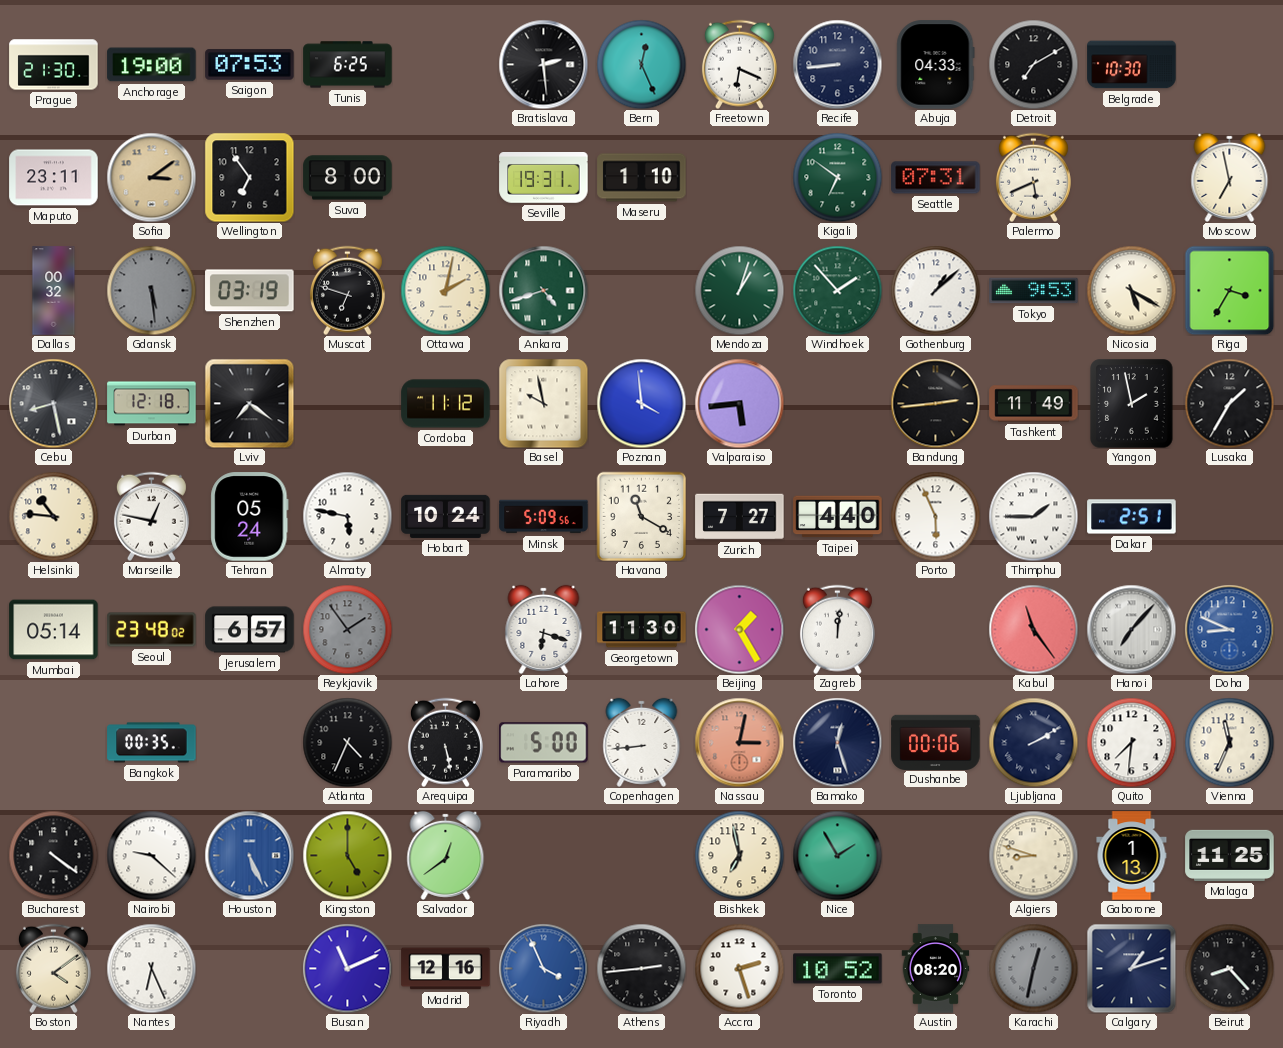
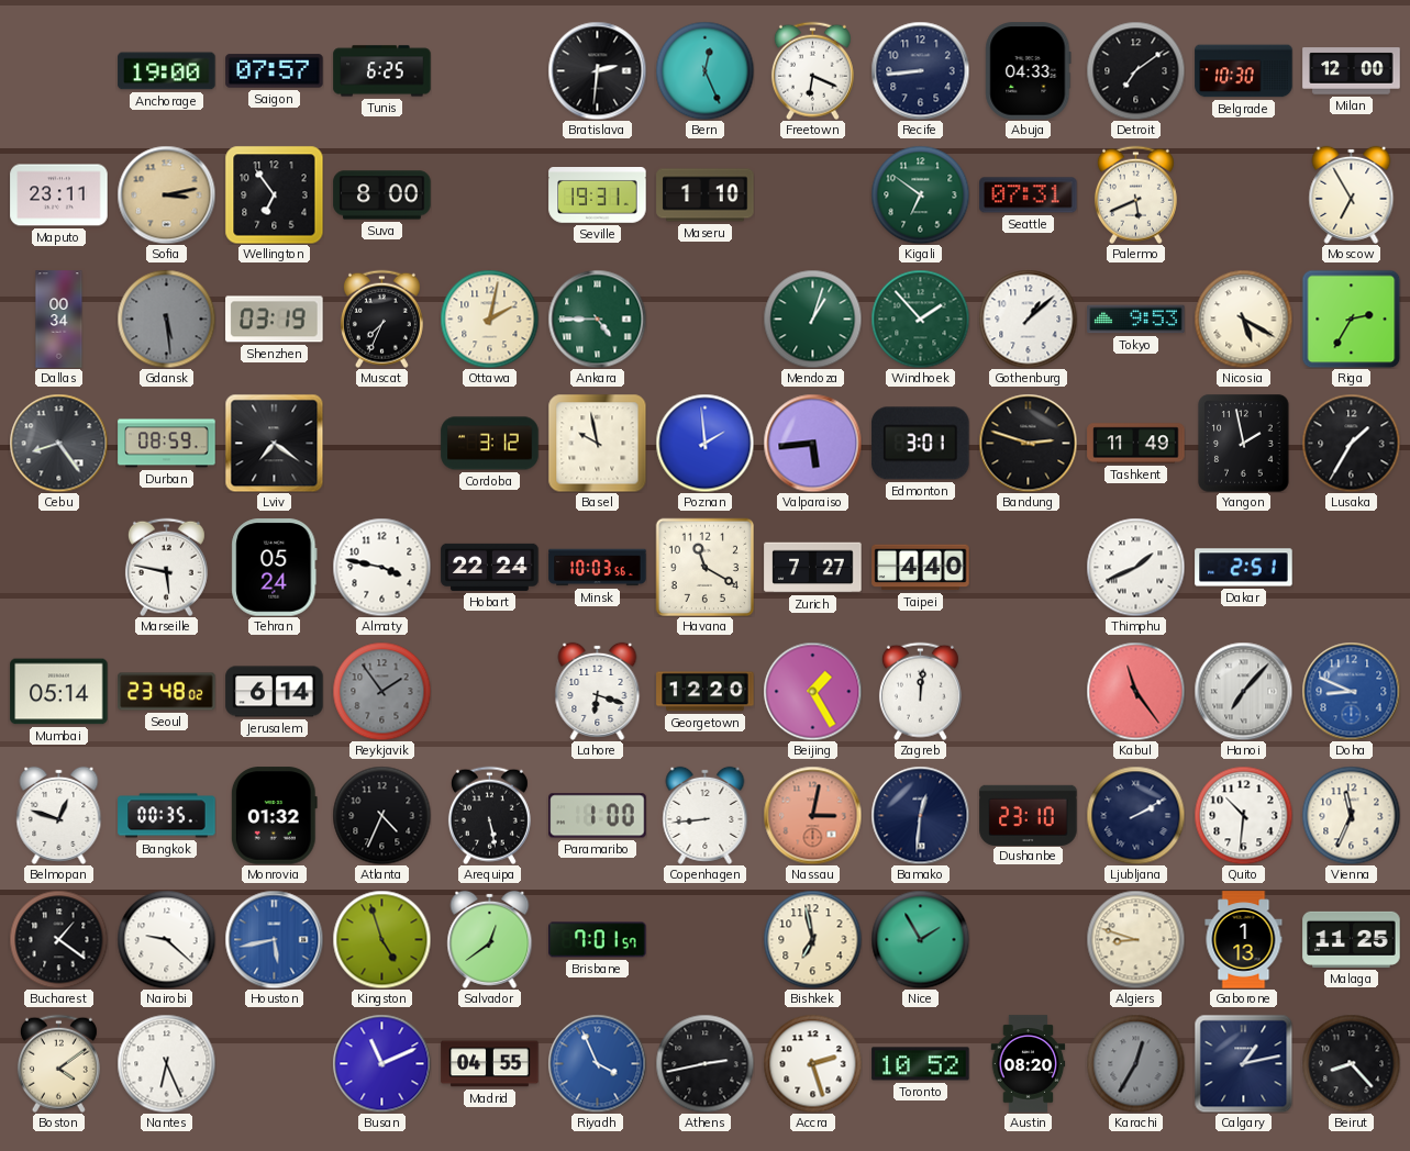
Prague: 21:30 -> none
Saigon: 07:53 -> 07:57
Bratislava: 2:29 -> 2:31
Detroit: 7:10 -> 7:09
Milan: none -> 12:00
Sofia: 3:09 -> 3:13
Moscow: 6:58 -> 6:55
Dallas: 00:32 -> 00:34
Muscat: 6:48 -> 7:34
Ankara: 4:42 -> 4:45
Riga: 3:35 -> 2:35
Cebu: 8:28 -> 8:24
Durban: 12:18 -> 08:59
Cordoba: 11:12 -> 3:12
Poznan: 3:59 -> 1:59
Edmonton: none -> 3:01
Bandung: 2:44 -> 2:48
Helsinki: 10:46 -> none
Marseille: 12:47 -> 5:47
Almaty: 5:47 -> 3:47
Hobart: 10:24 -> 22:24
Minsk: 5:09 -> 10:03
Porto: 5:56 -> none
Thimphu: 1:45 -> 1:41
Jerusalem: 6:57 -> 6:14
Georgetown: 11:30 -> 12:20
Belmopan: none -> 12:48
Monrovia: none -> 01:32
Paramaribo: 5:00 -> 1:00
Bamako: 12:27 -> 12:31
Dushanbe: 00:06 -> 23:10
Quito: 7:31 -> 10:31
Bucharest: 4:21 -> 1:21
Houston: 5:26 -> 5:43
Kingston: 5:00 -> 4:57
Brisbane: none -> 7:01
Madrid: 12:16 -> 04:55
Athens: 2:44 -> 2:43
Karachi: 12:32 -> 12:35
Calgary: 1:12 -> 1:13
